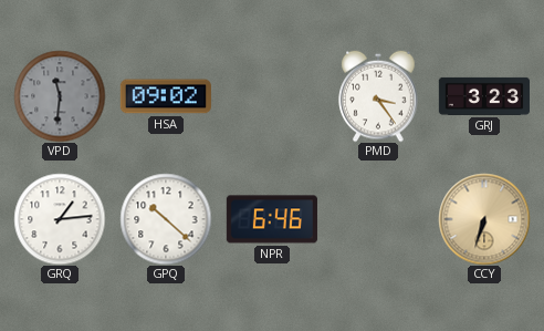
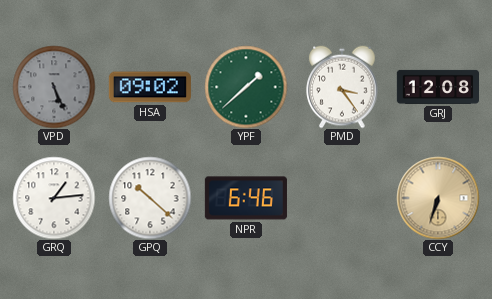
VPD: 11:31 -> 5:26
YPF: none -> 1:38
GRJ: 3:23 -> 12:08
